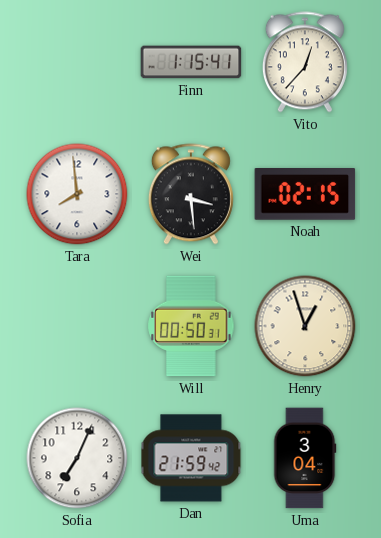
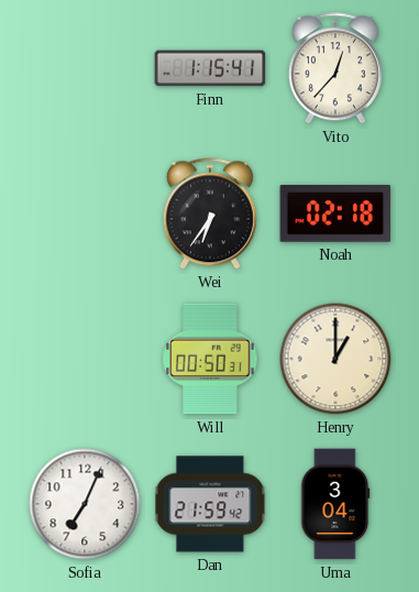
Tara: 7:59 -> none
Wei: 3:29 -> 6:36
Noah: 02:15 -> 02:18
Henry: 12:57 -> 1:00
